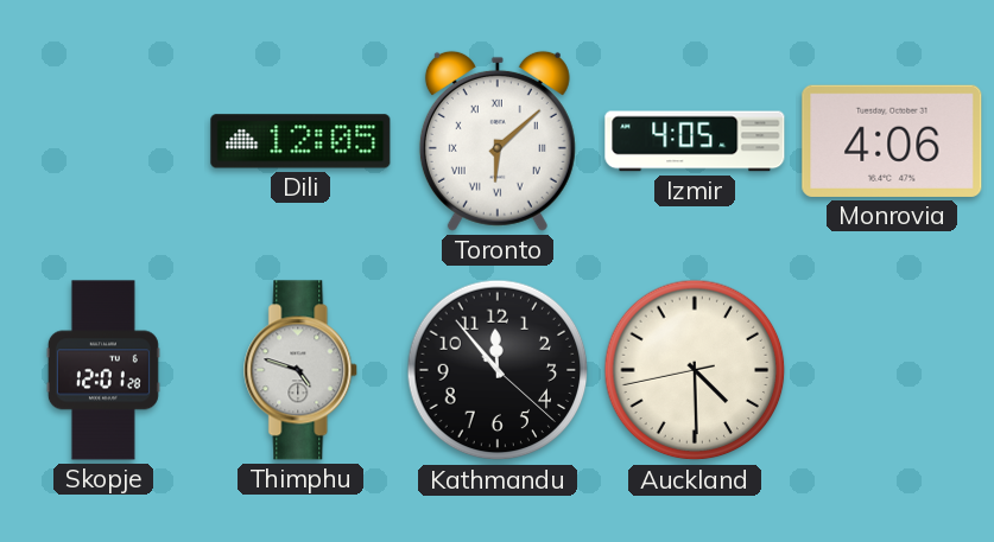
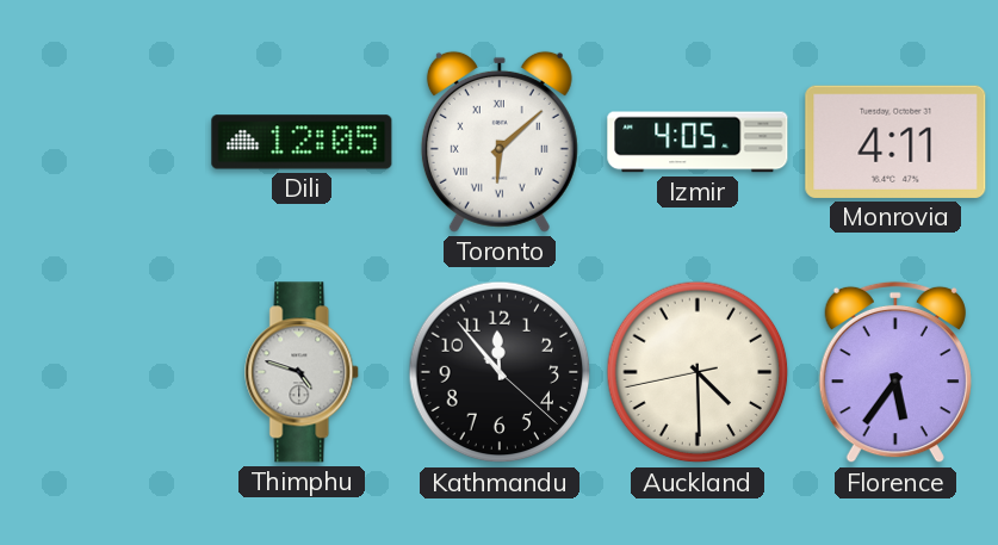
Monrovia: 4:06 -> 4:11
Skopje: 12:01 -> none
Florence: none -> 5:36
